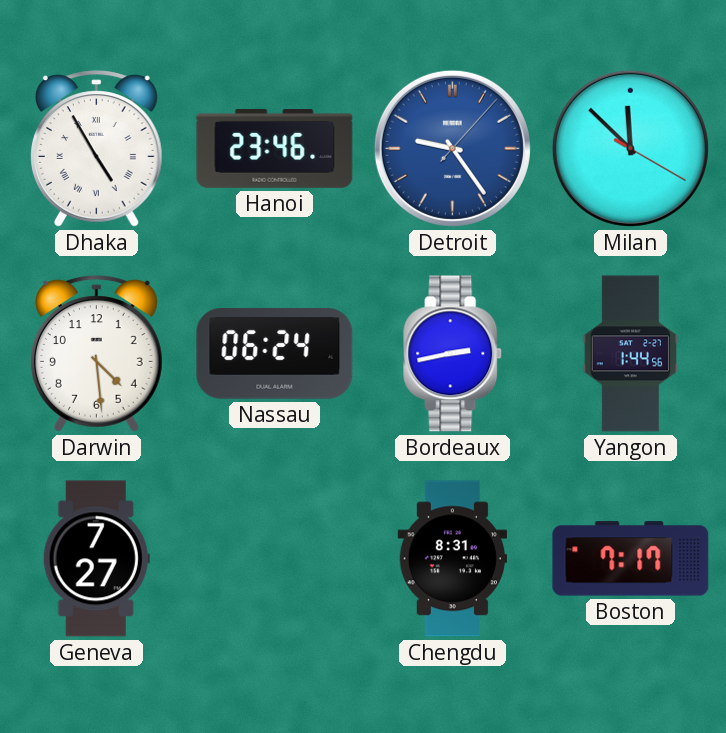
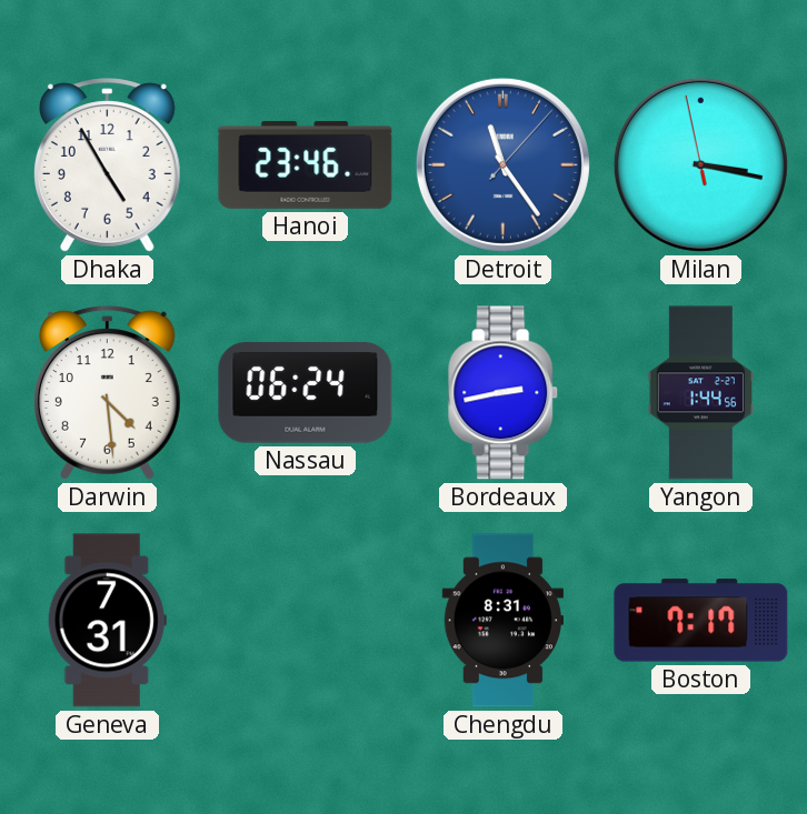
Dhaka numerals: Roman -> Arabic
Detroit: 9:24 -> 11:24
Milan: 11:52 -> 3:16
Geneva: 7:27 -> 7:31
